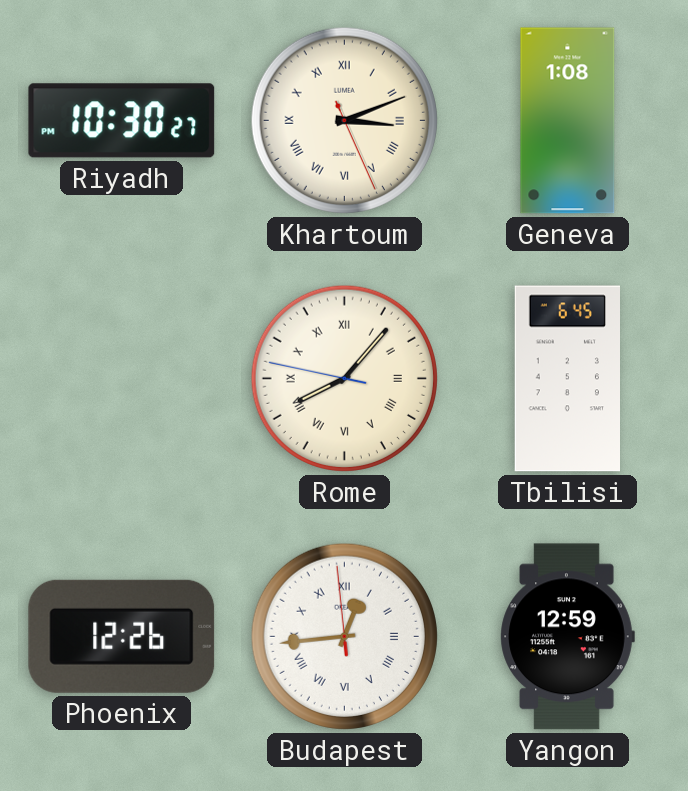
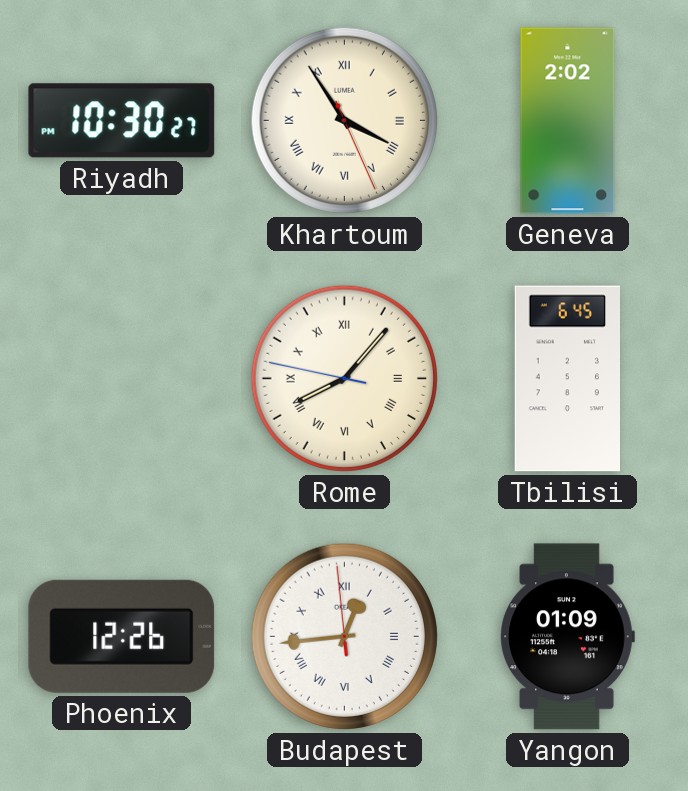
Khartoum: 3:11 -> 3:54
Geneva: 1:08 -> 2:02
Yangon: 12:59 -> 01:09
